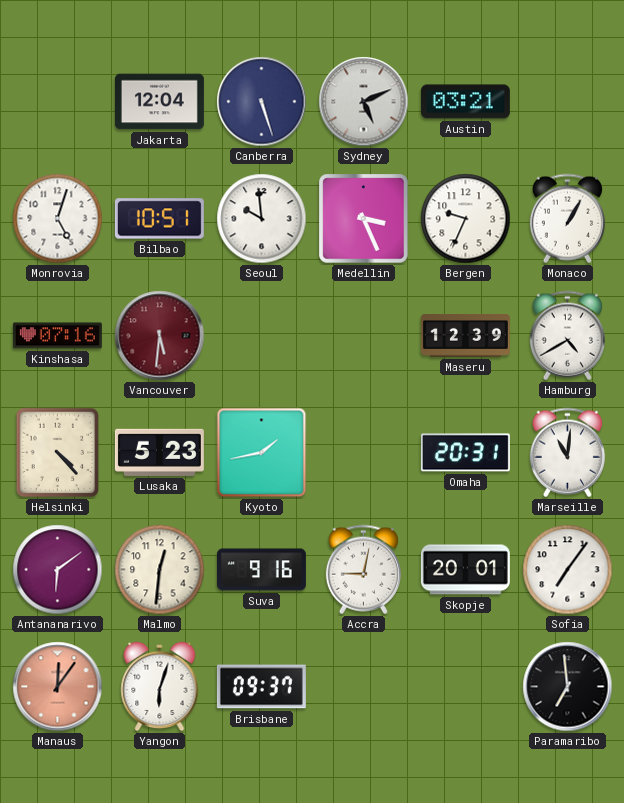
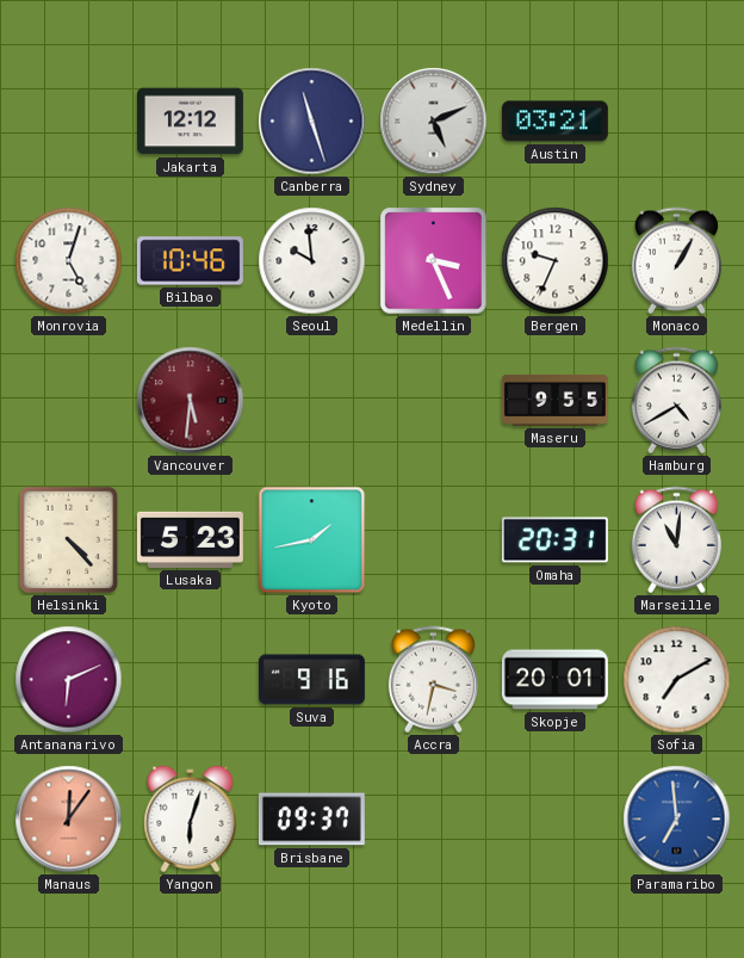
Jakarta: 12:04 -> 12:12
Canberra: 5:27 -> 11:27
Bilbao: 10:51 -> 10:46
Kinshasa: 07:16 -> none
Maseru: 12:39 -> 9:55
Antananarivo: 6:09 -> 6:11
Malmo: 12:31 -> none
Accra: 9:02 -> 3:32
Sofia: 7:06 -> 7:10
Paramaribo dial: black -> blue
